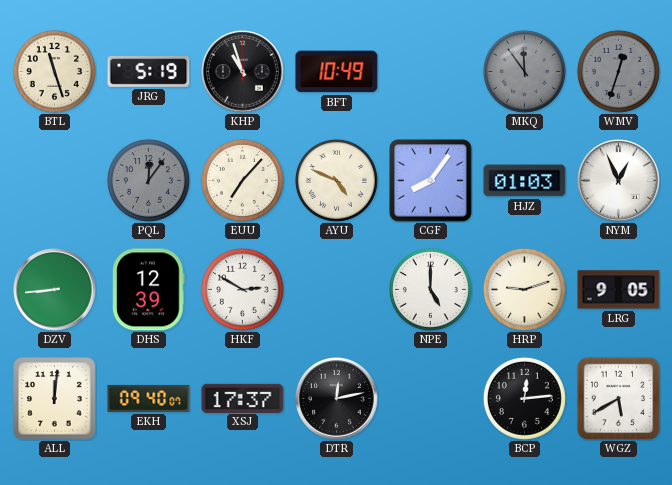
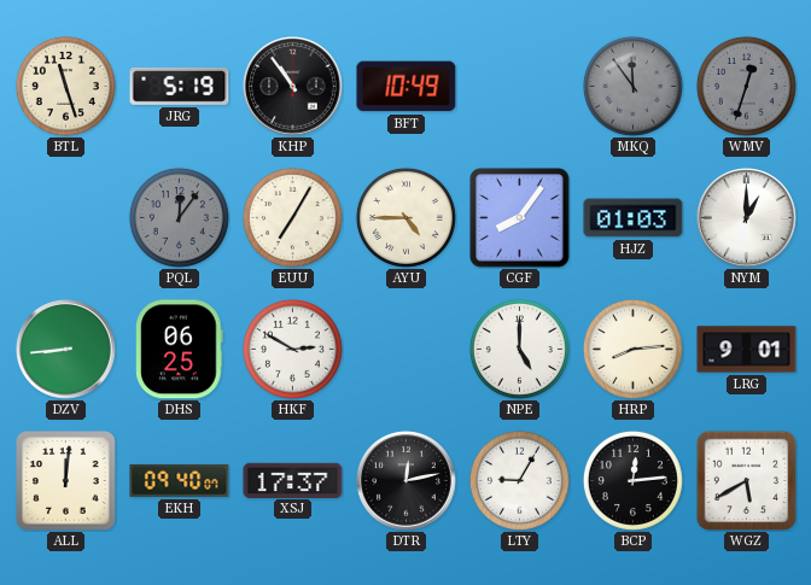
KHP: 10:57 -> 10:54
EUU: 7:07 -> 7:05
AYU: 4:49 -> 4:45
NYM: 12:56 -> 1:00
DHS: 12:39 -> 06:25
HRP: 9:12 -> 8:14
LRG: 9:05 -> 9:01
LTY: none -> 9:05
